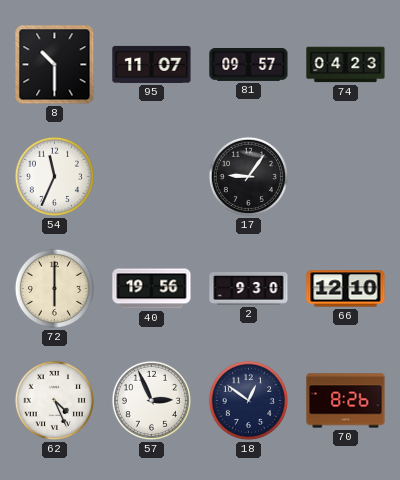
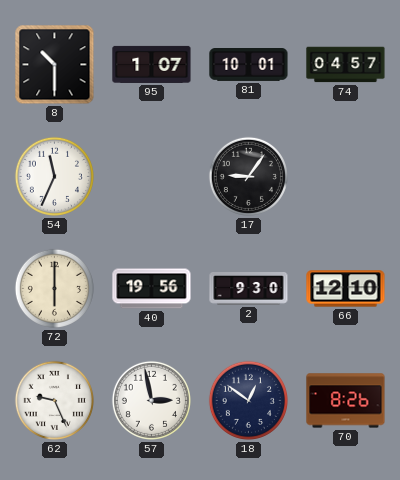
95: 11:07 -> 1:07
81: 09:57 -> 10:01
74: 04:23 -> 04:57
62: 4:26 -> 9:26
57: 2:56 -> 2:58
